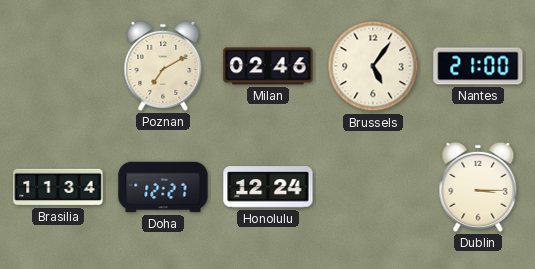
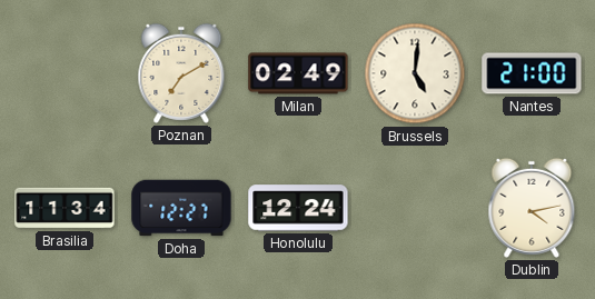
Milan: 02:46 -> 02:49
Brussels: 5:06 -> 5:01
Dublin: 3:15 -> 4:13
